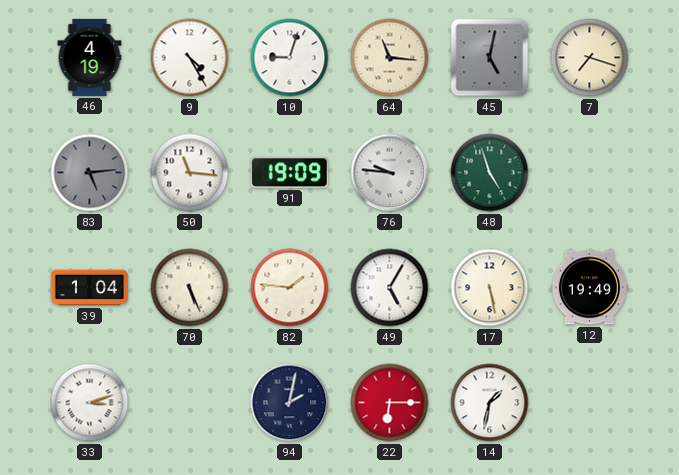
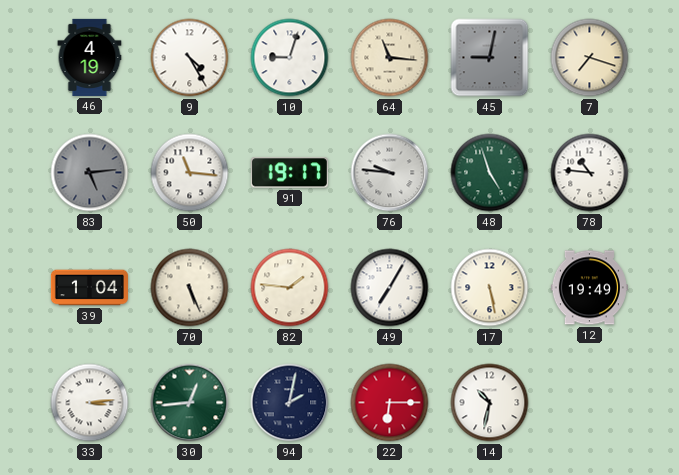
45: 5:02 -> 9:02
91: 19:09 -> 19:17
78: none -> 10:46
49: 5:05 -> 7:05
33: 3:12 -> 3:14
30: none -> 12:44
14: 1:32 -> 10:32
